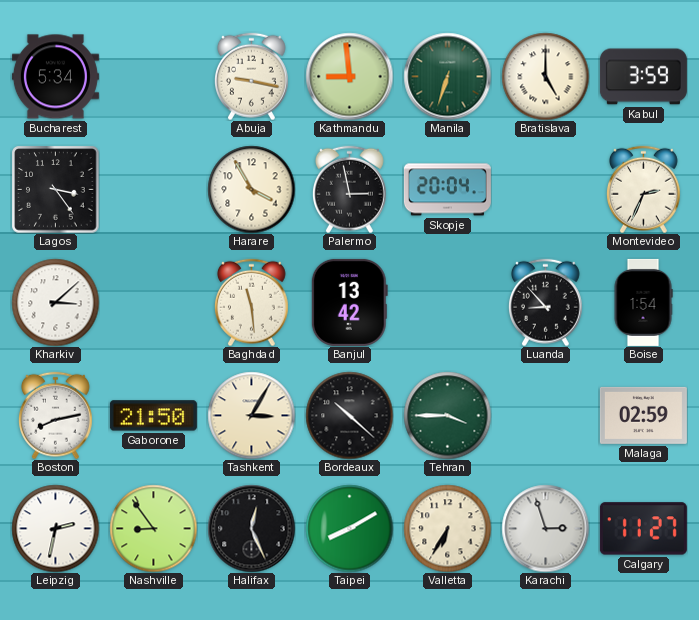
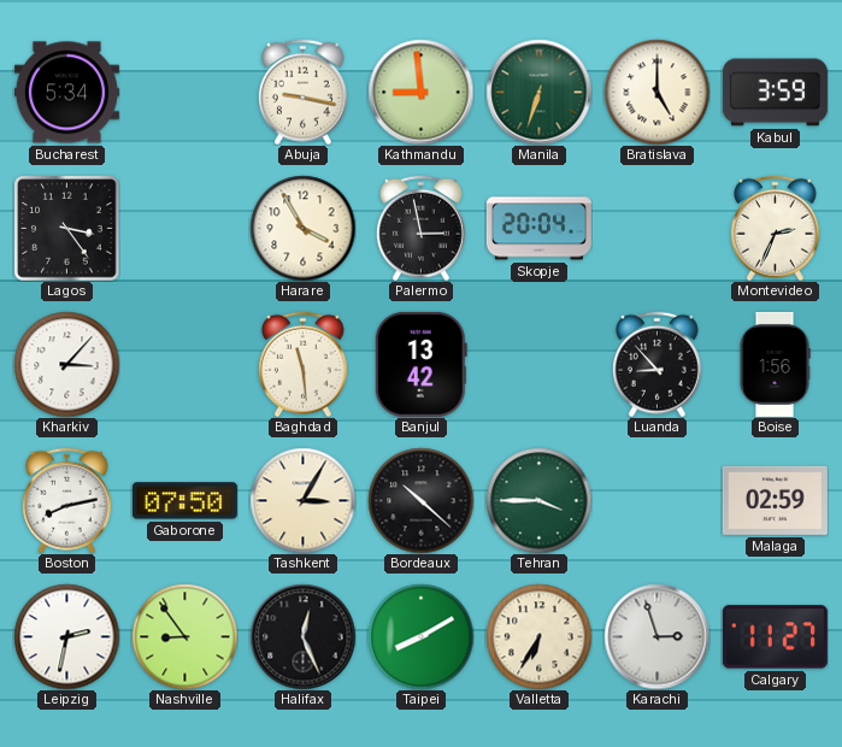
Kharkiv: 3:08 -> 3:07
Boise: 1:54 -> 1:56
Gaborone: 21:50 -> 07:50
